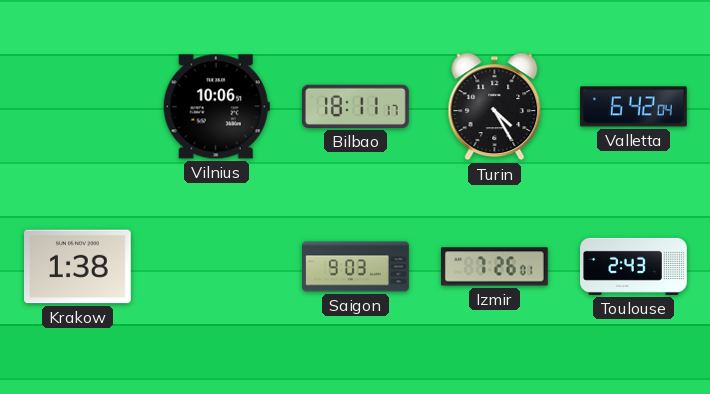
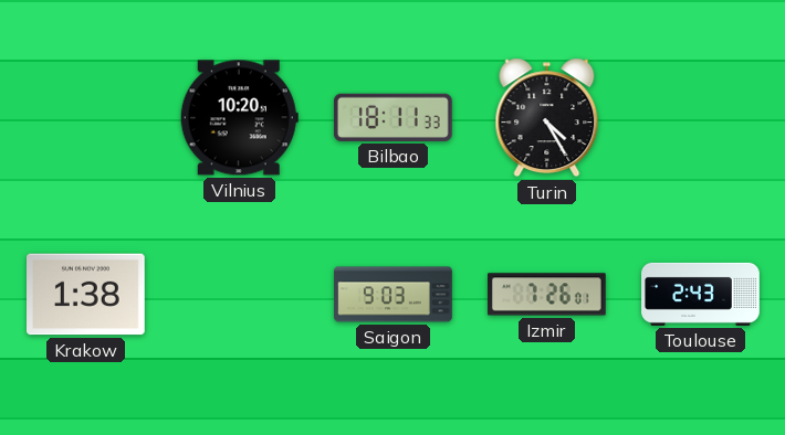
Vilnius: 10:06 -> 10:20
Bilbao: 18:11:17 -> 18:11:33
Valletta: 6:42 -> none
